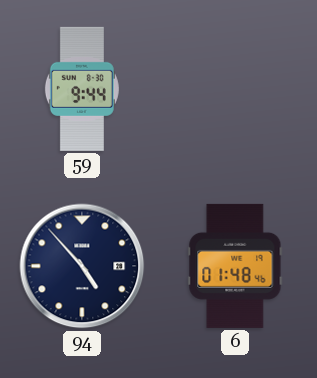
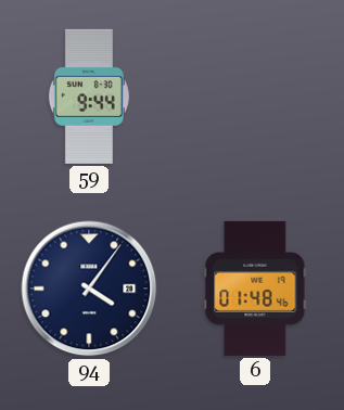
94: 4:53 -> 4:06
